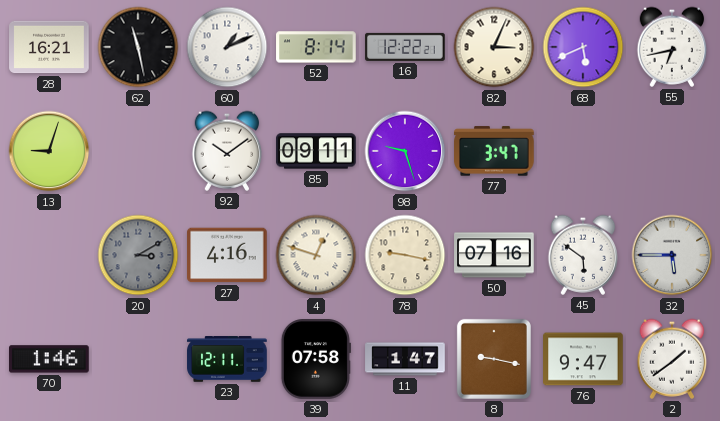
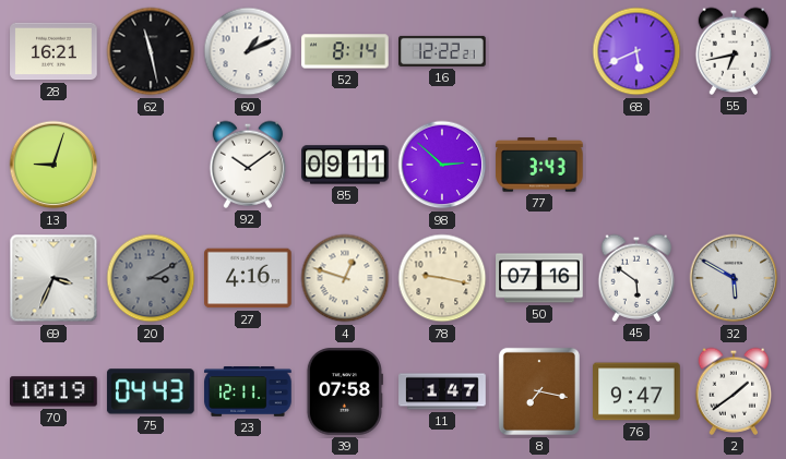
82: 3:04 -> none
98: 9:27 -> 2:52
77: 3:47 -> 3:43
69: none -> 3:34
32: 5:45 -> 5:50
70: 1:46 -> 10:19
75: none -> 04:43
8: 9:17 -> 7:17
